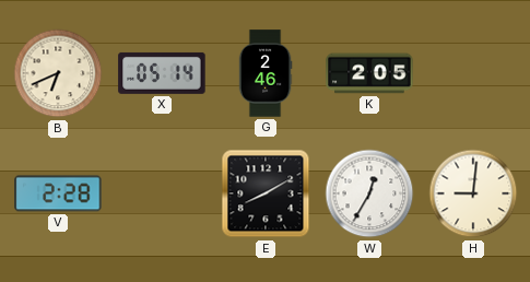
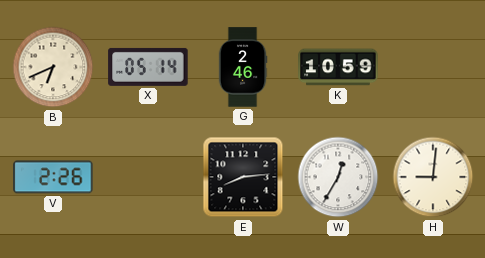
K: 2:05 -> 10:59
V: 2:28 -> 2:26
E: 8:10 -> 8:14
